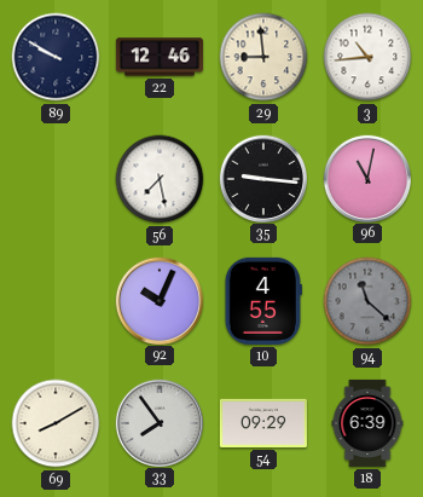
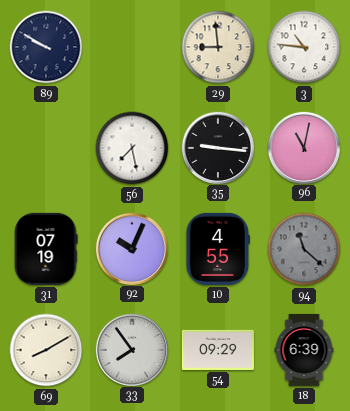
22: 12:46 -> none
3: 10:44 -> 10:46
31: none -> 07:19
